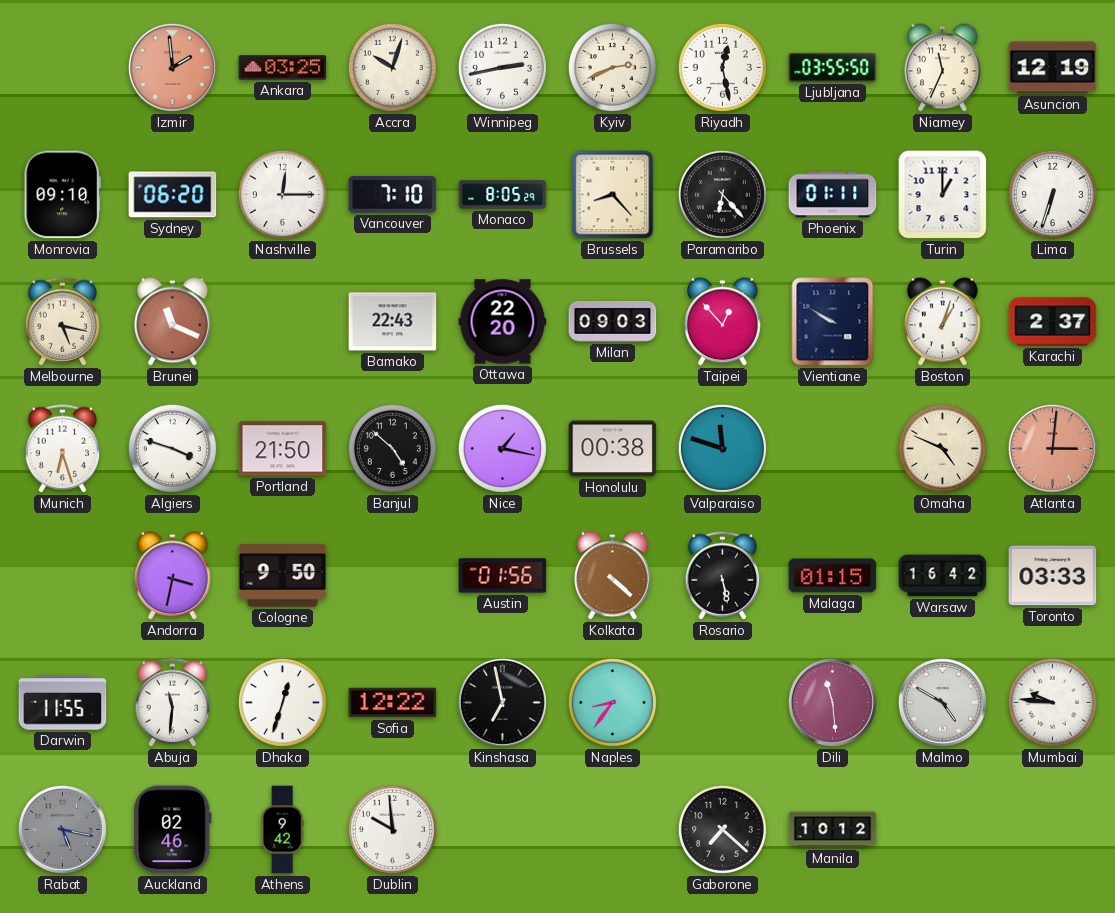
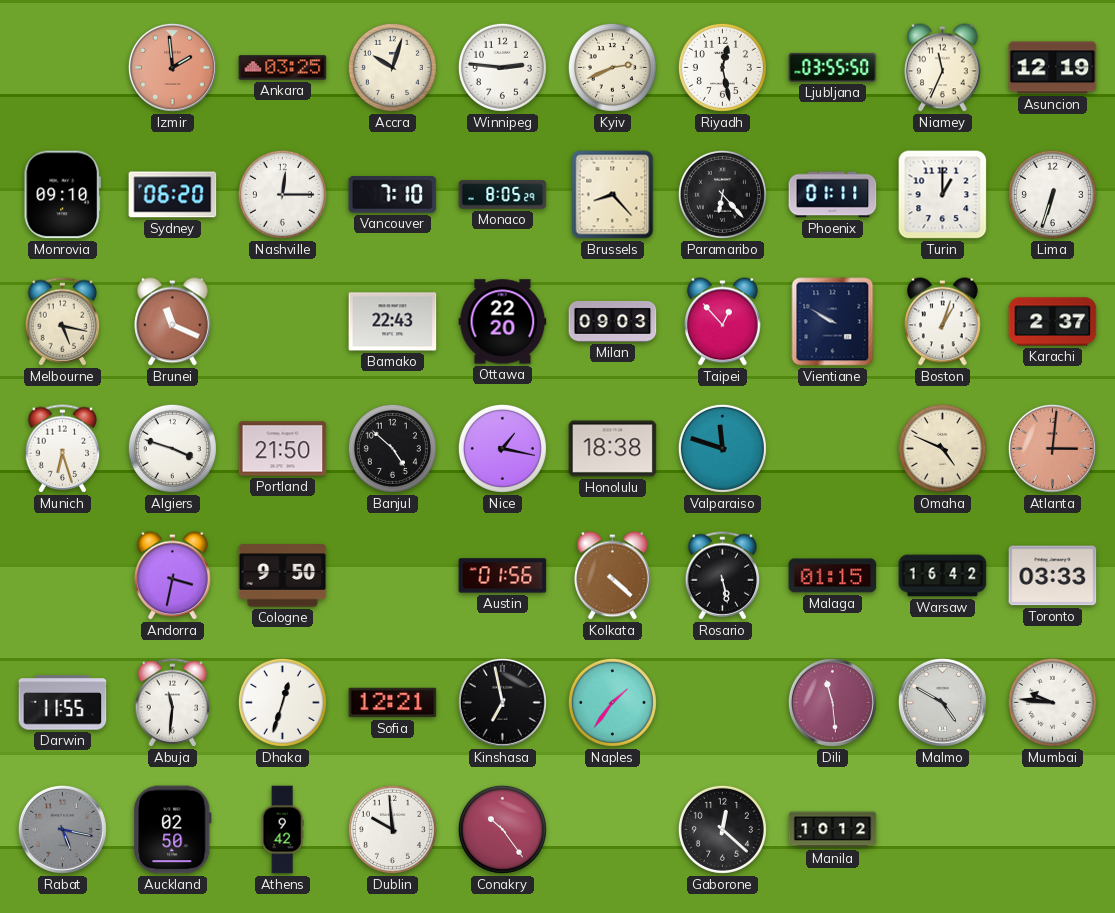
Winnipeg: 2:43 -> 2:46
Honolulu: 00:38 -> 18:38
Sofia: 12:22 -> 12:21
Naples: 8:36 -> 1:36
Auckland: 02:46 -> 02:50
Conakry: none -> 10:24
Gaborone: 7:22 -> 12:22
